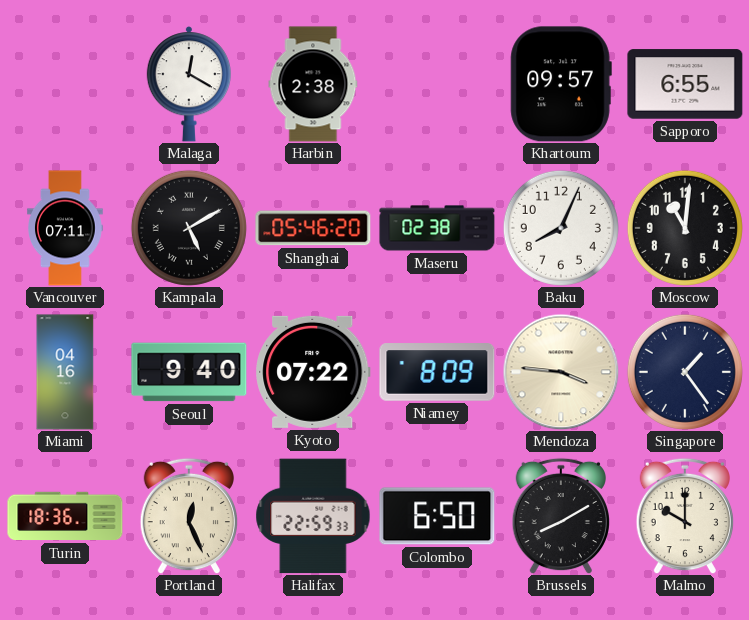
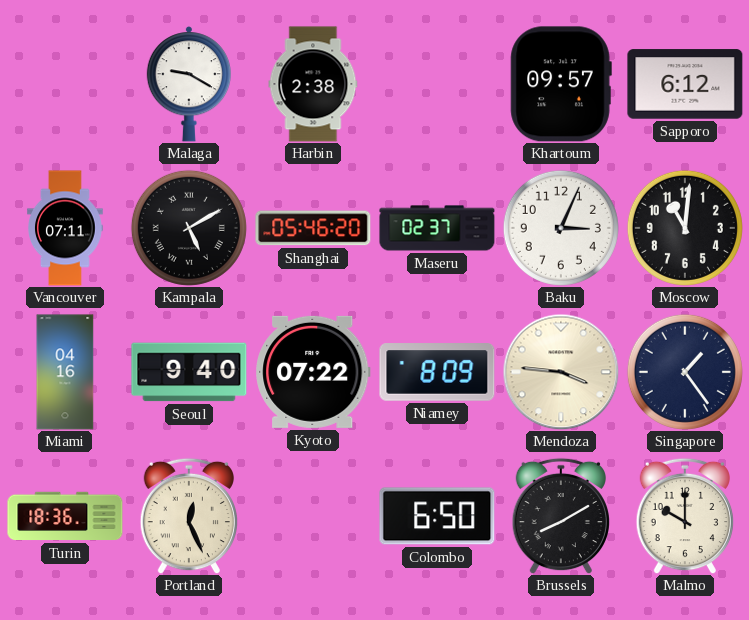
Malaga: 12:20 -> 9:20
Sapporo: 6:55 -> 6:12
Maseru: 02:38 -> 02:37
Baku: 8:04 -> 3:04
Halifax: 22:59 -> none
